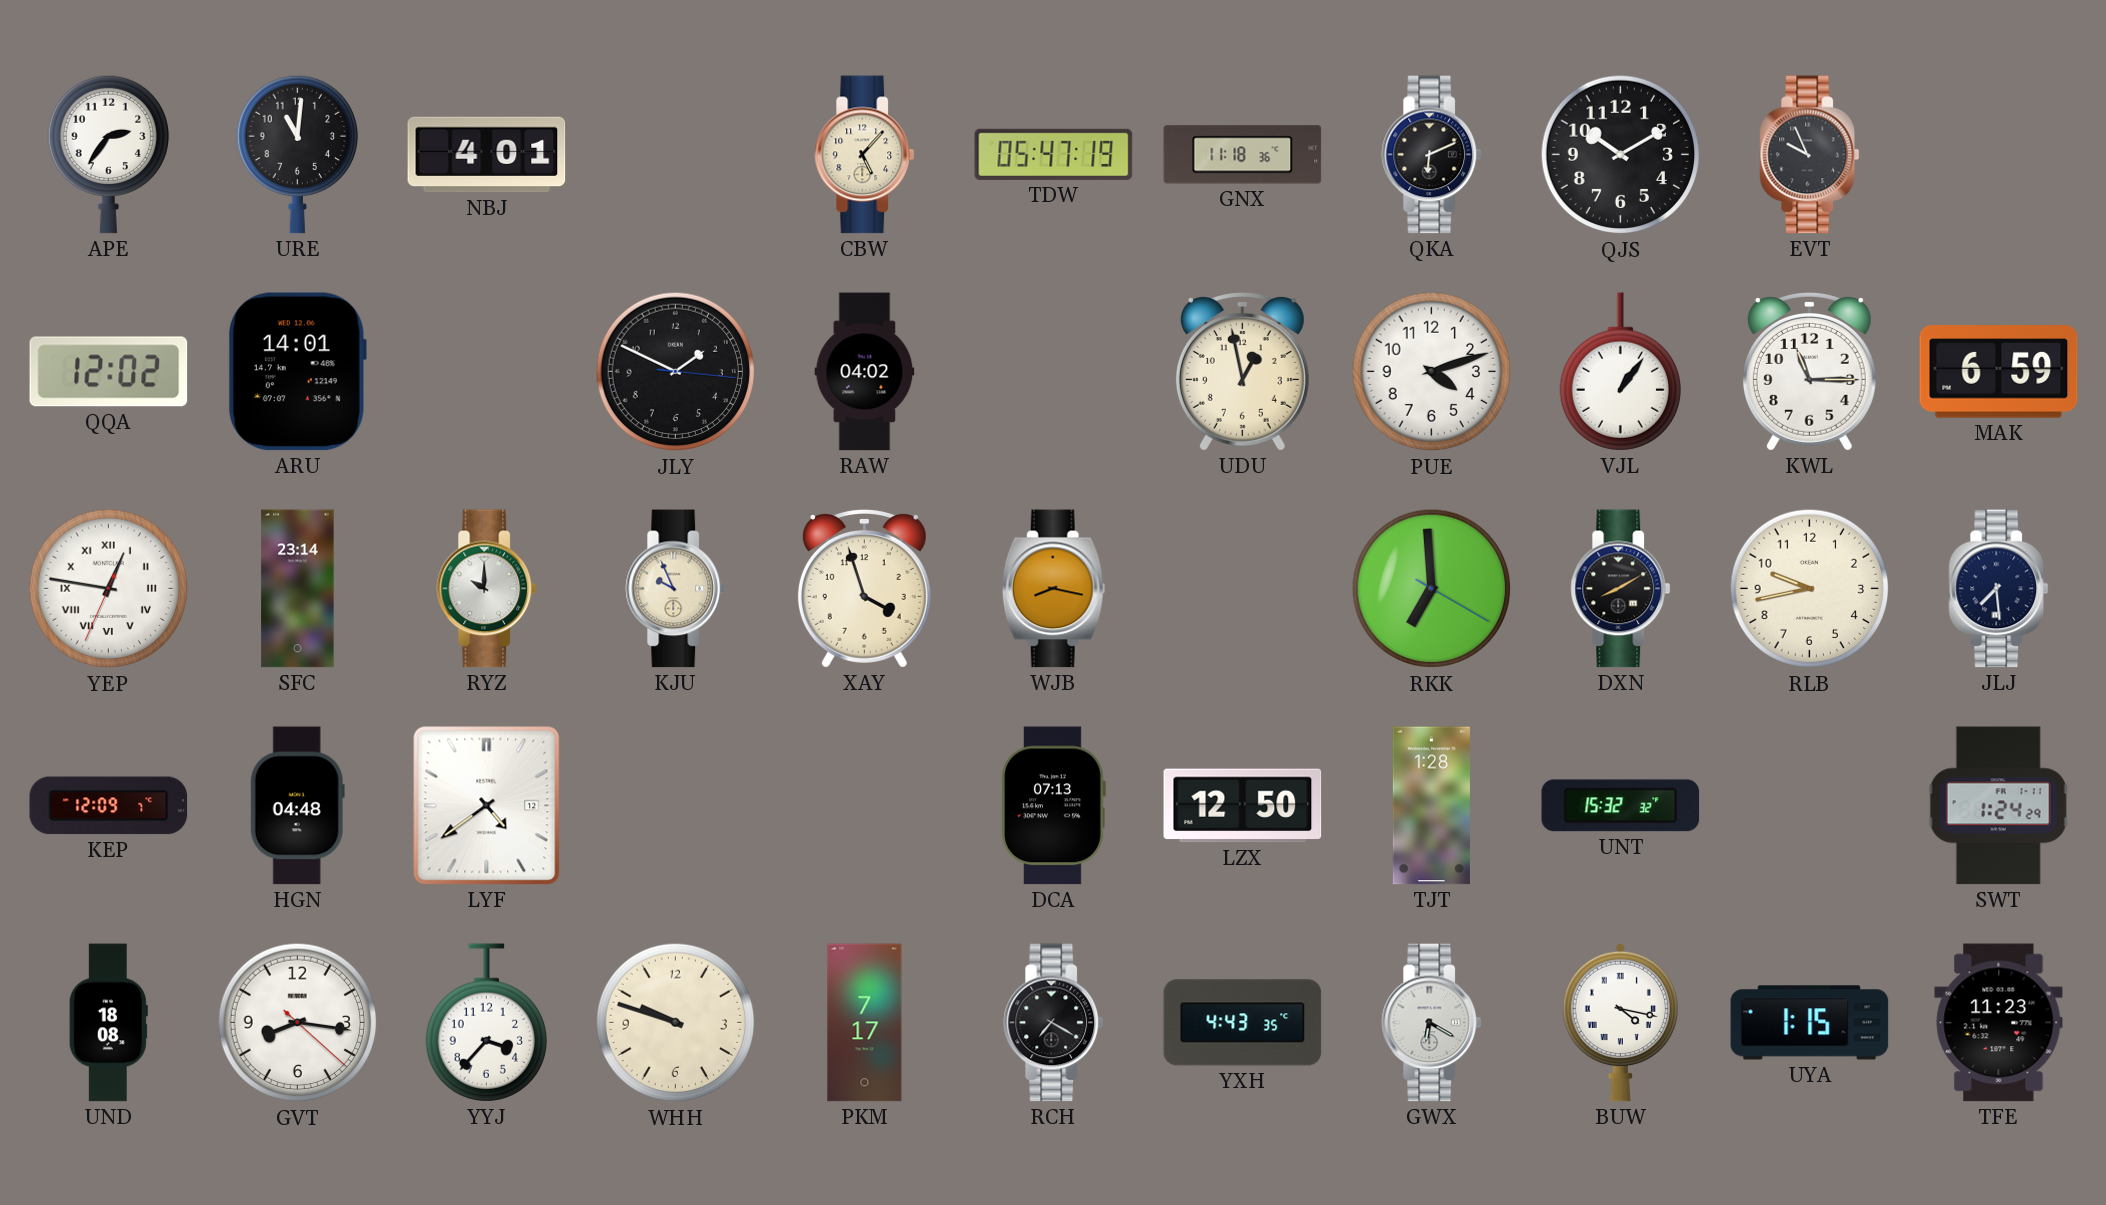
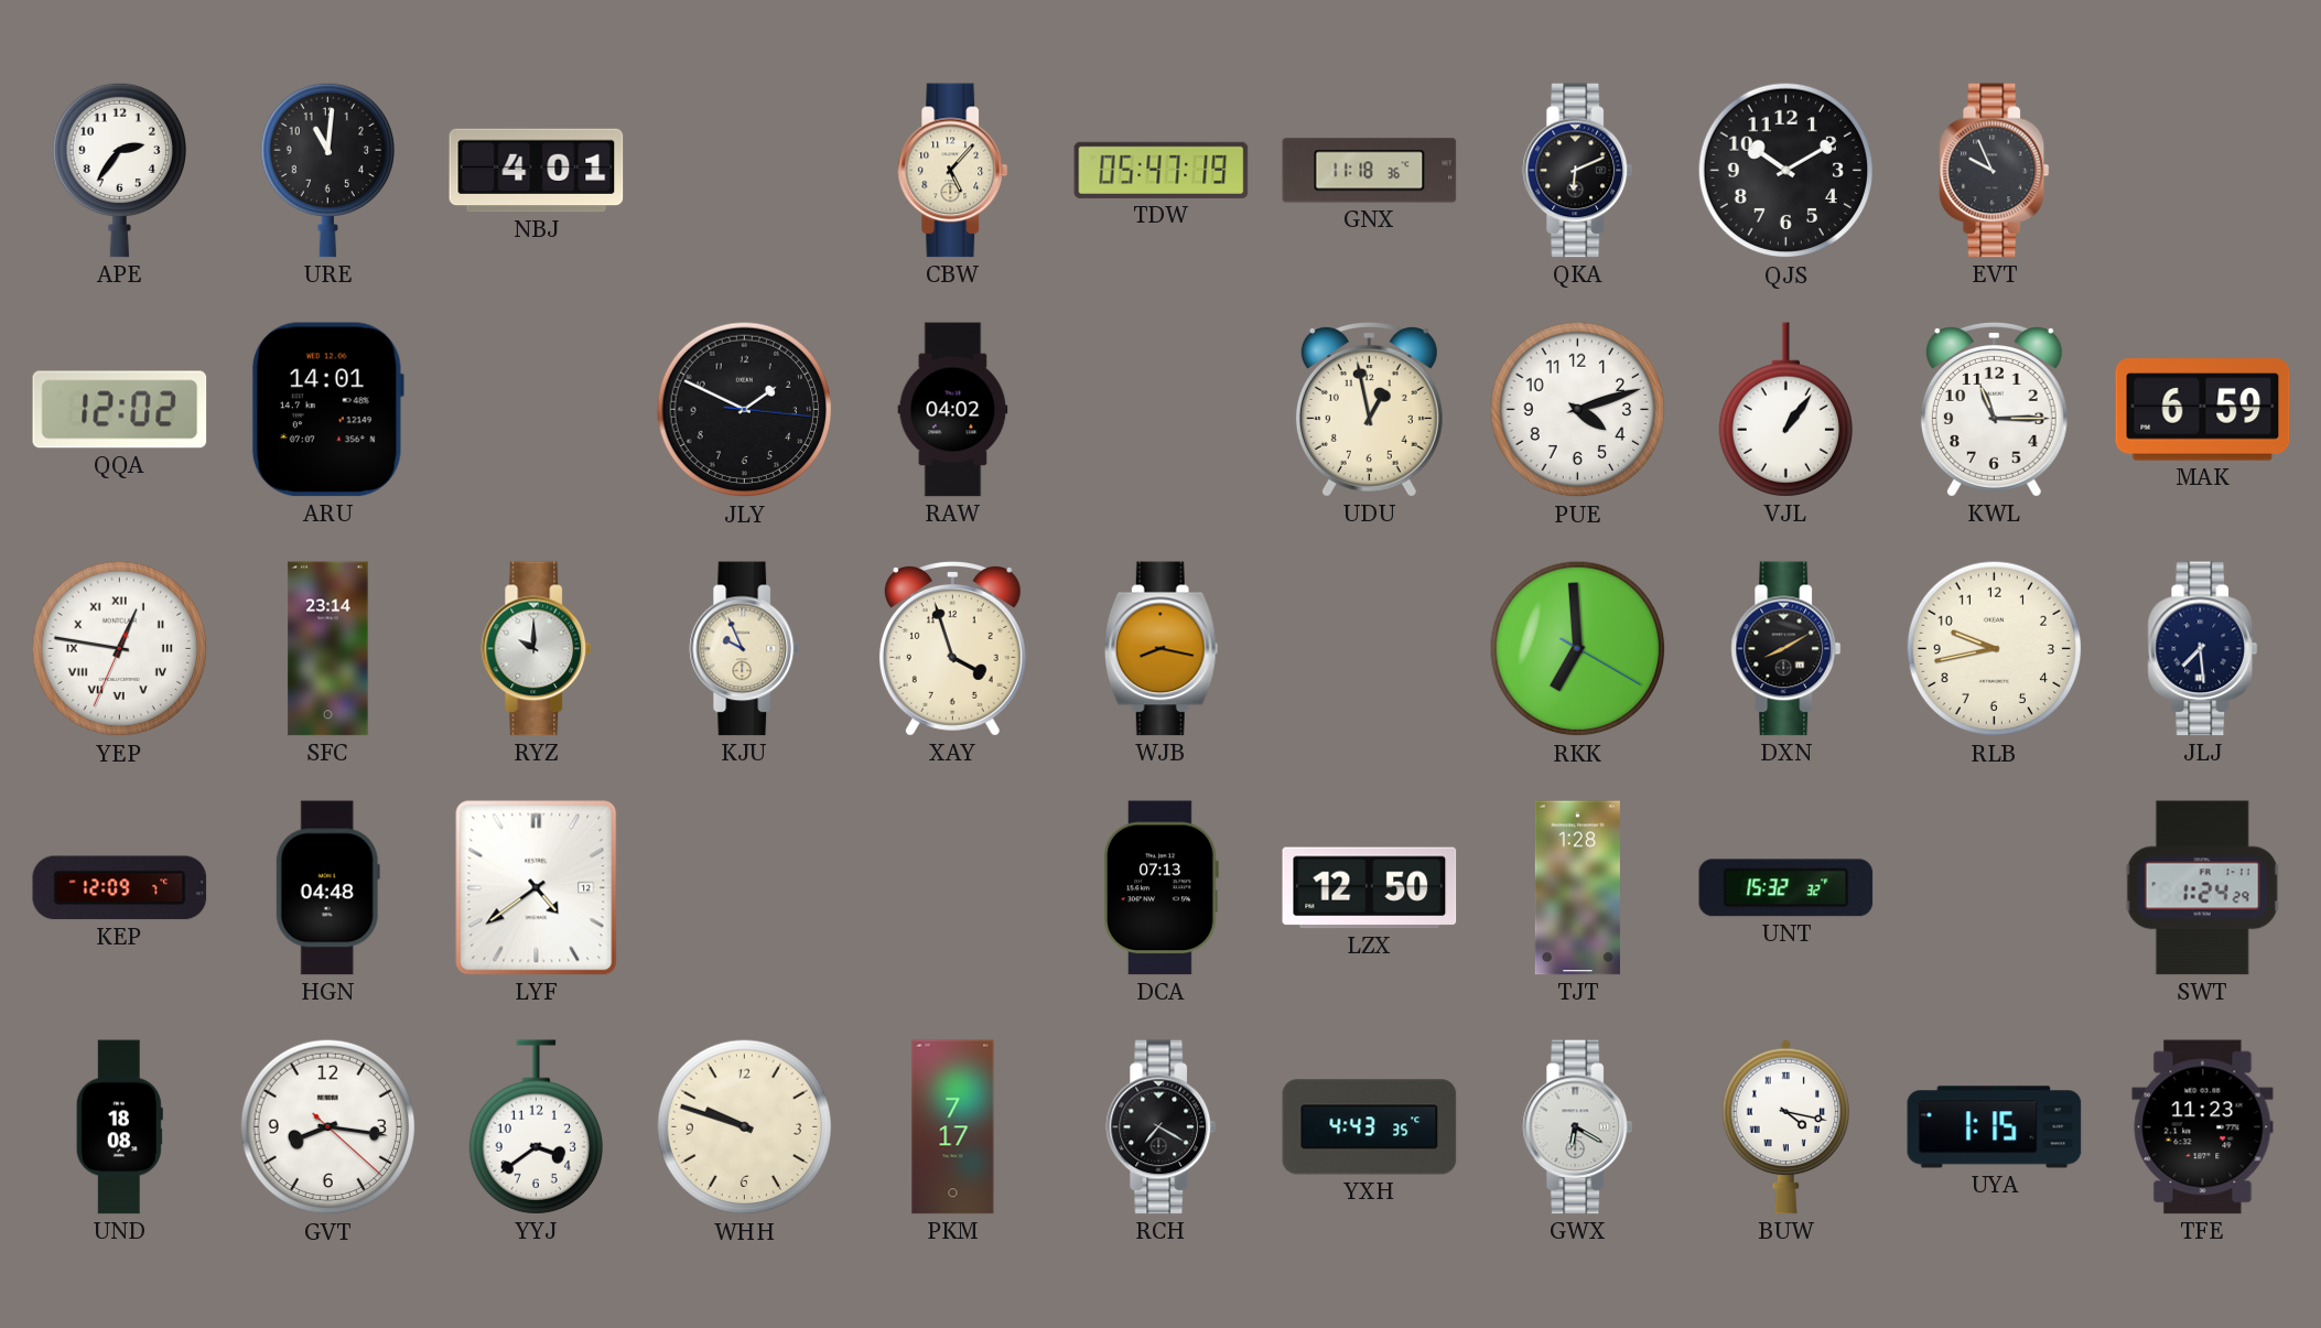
YYJ: 3:37 -> 3:39
